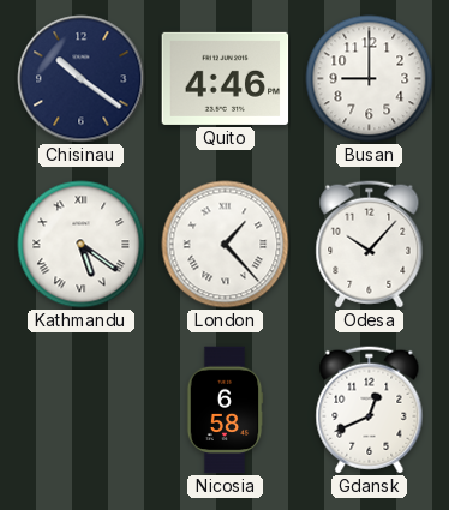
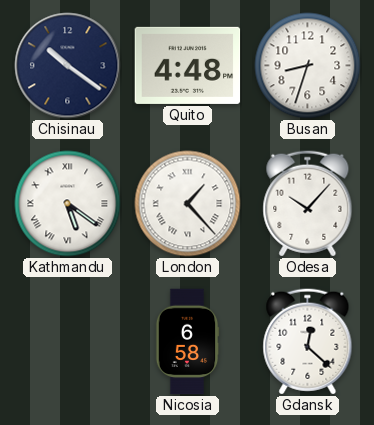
Quito: 4:46 -> 4:48
Busan: 9:00 -> 8:33
Gdansk: 12:41 -> 12:22
